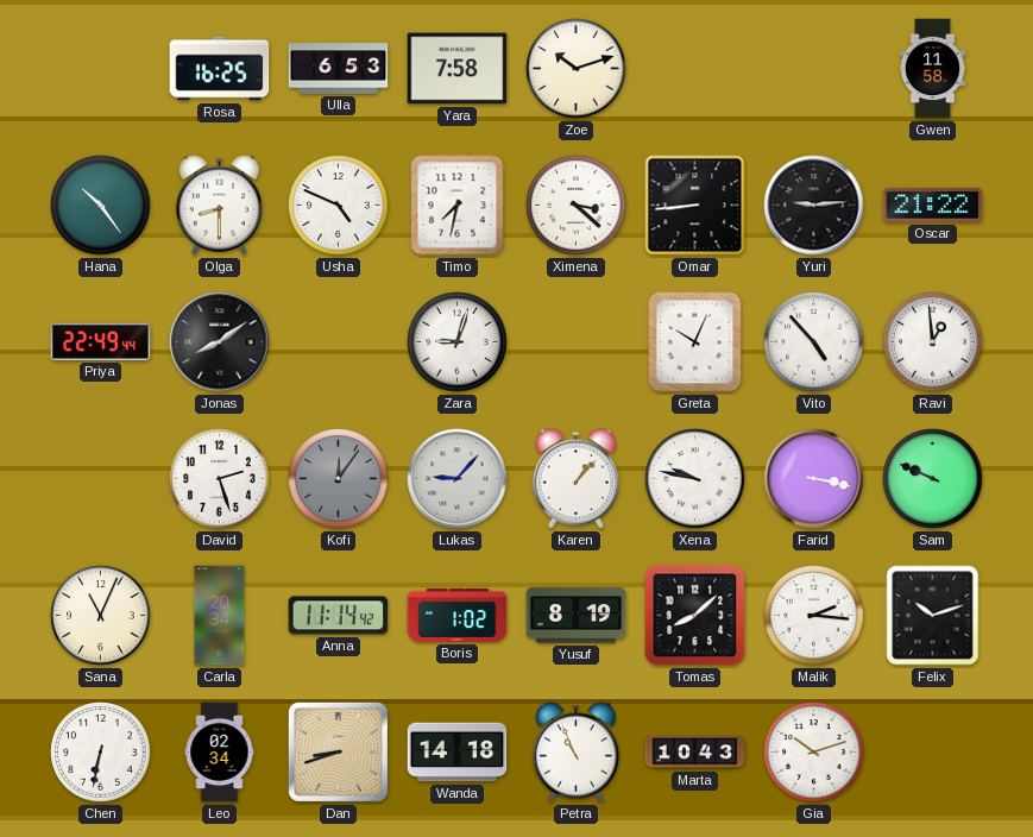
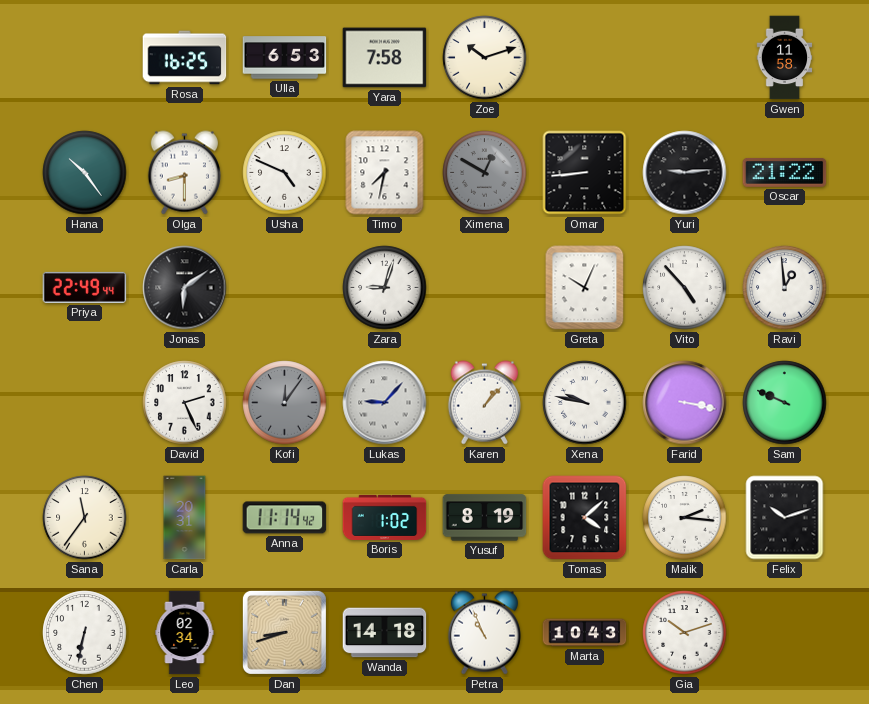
Ximena: 3:22 -> 12:50
Ximena dial: white -> grey
Jonas: 8:09 -> 6:09
David: 2:27 -> 2:26
Sana: 11:04 -> 11:36
Carla: 20:34 -> 20:31
Tomas: 8:08 -> 4:08
